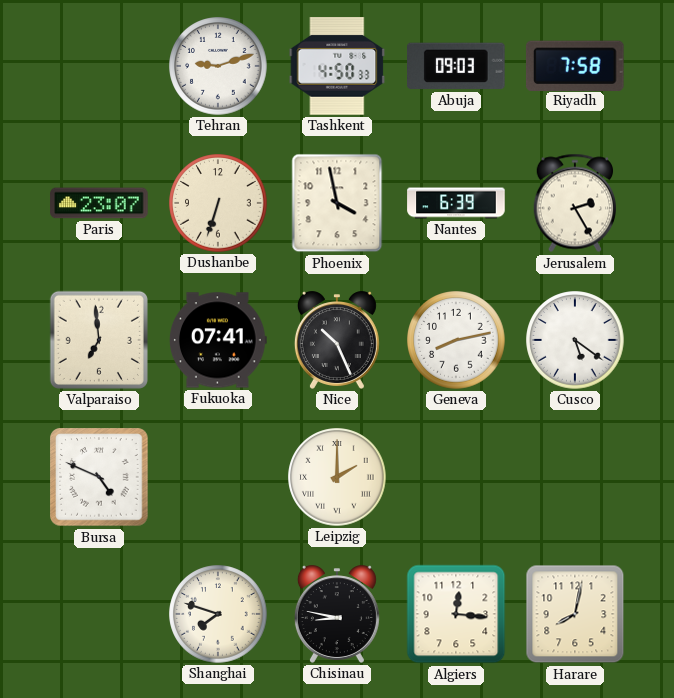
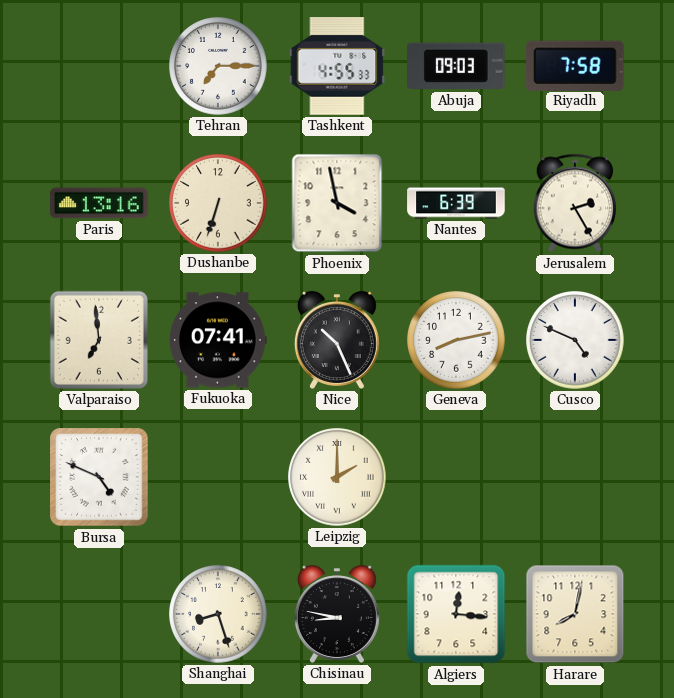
Tehran: 9:12 -> 7:15
Tashkent: 4:50 -> 4:55
Paris: 23:07 -> 13:16
Cusco: 5:21 -> 4:49
Shanghai: 7:48 -> 8:27
